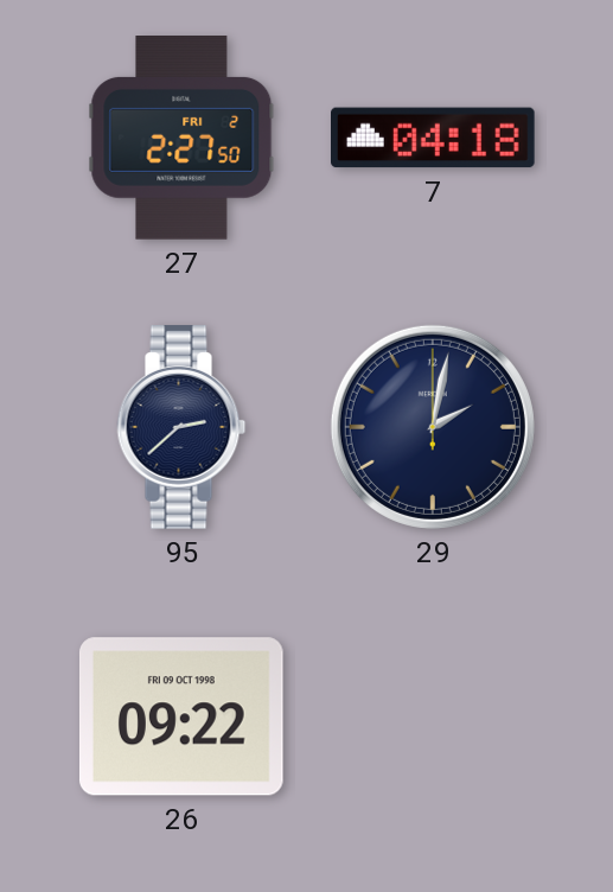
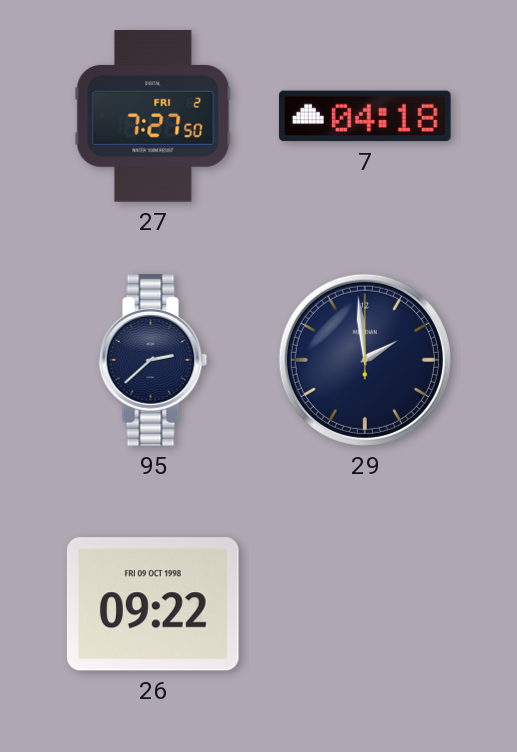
27: 2:27 -> 7:27
29: 2:02 -> 1:59
